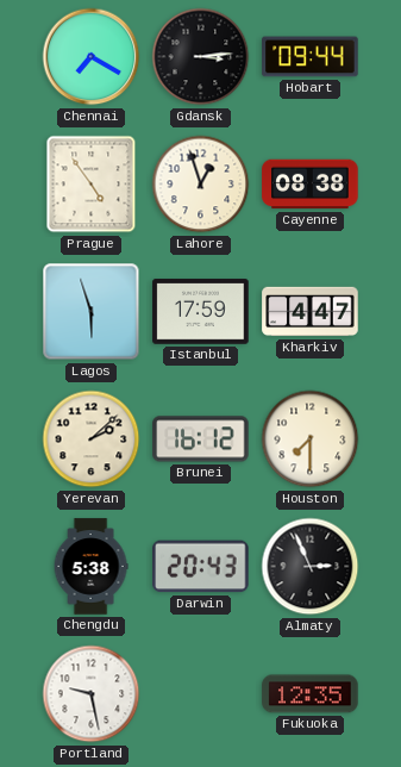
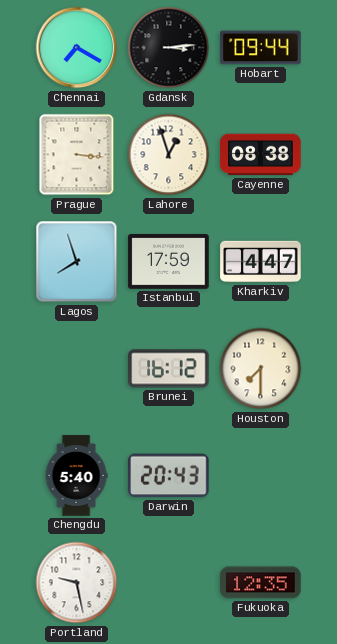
Prague: 4:54 -> 3:16
Lagos: 5:57 -> 7:57
Yerevan: 2:08 -> none
Chengdu: 5:38 -> 5:40
Almaty: 2:56 -> none
